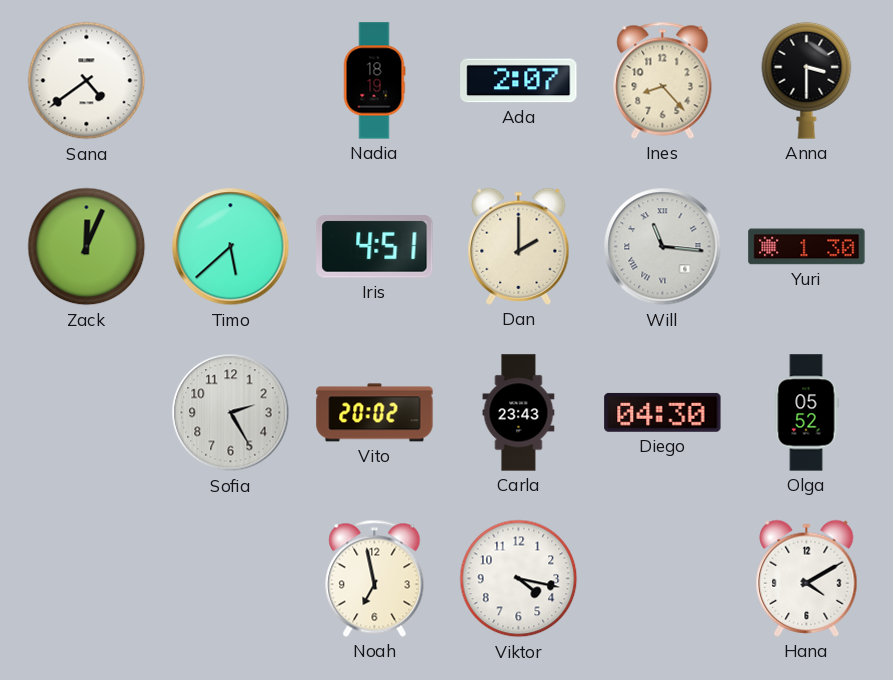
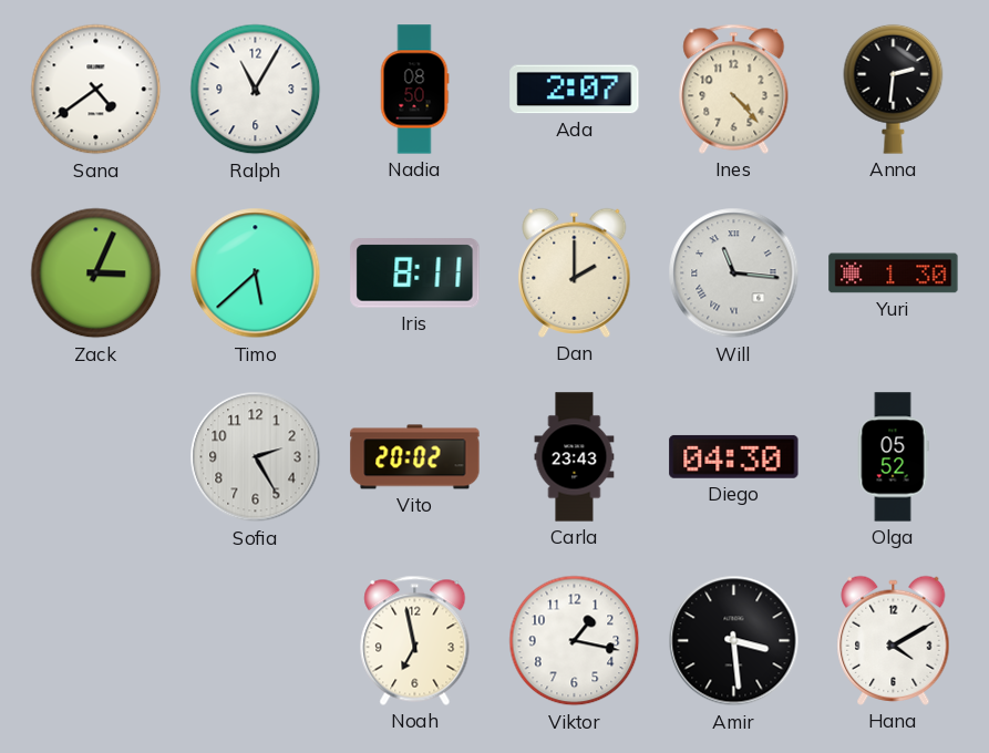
Ralph: none -> 11:05
Nadia: 18:19 -> 08:50
Ines: 8:23 -> 4:23
Anna: 3:30 -> 2:31
Zack: 12:04 -> 3:04
Iris: 4:51 -> 8:11
Viktor: 4:17 -> 1:17
Amir: none -> 3:29
